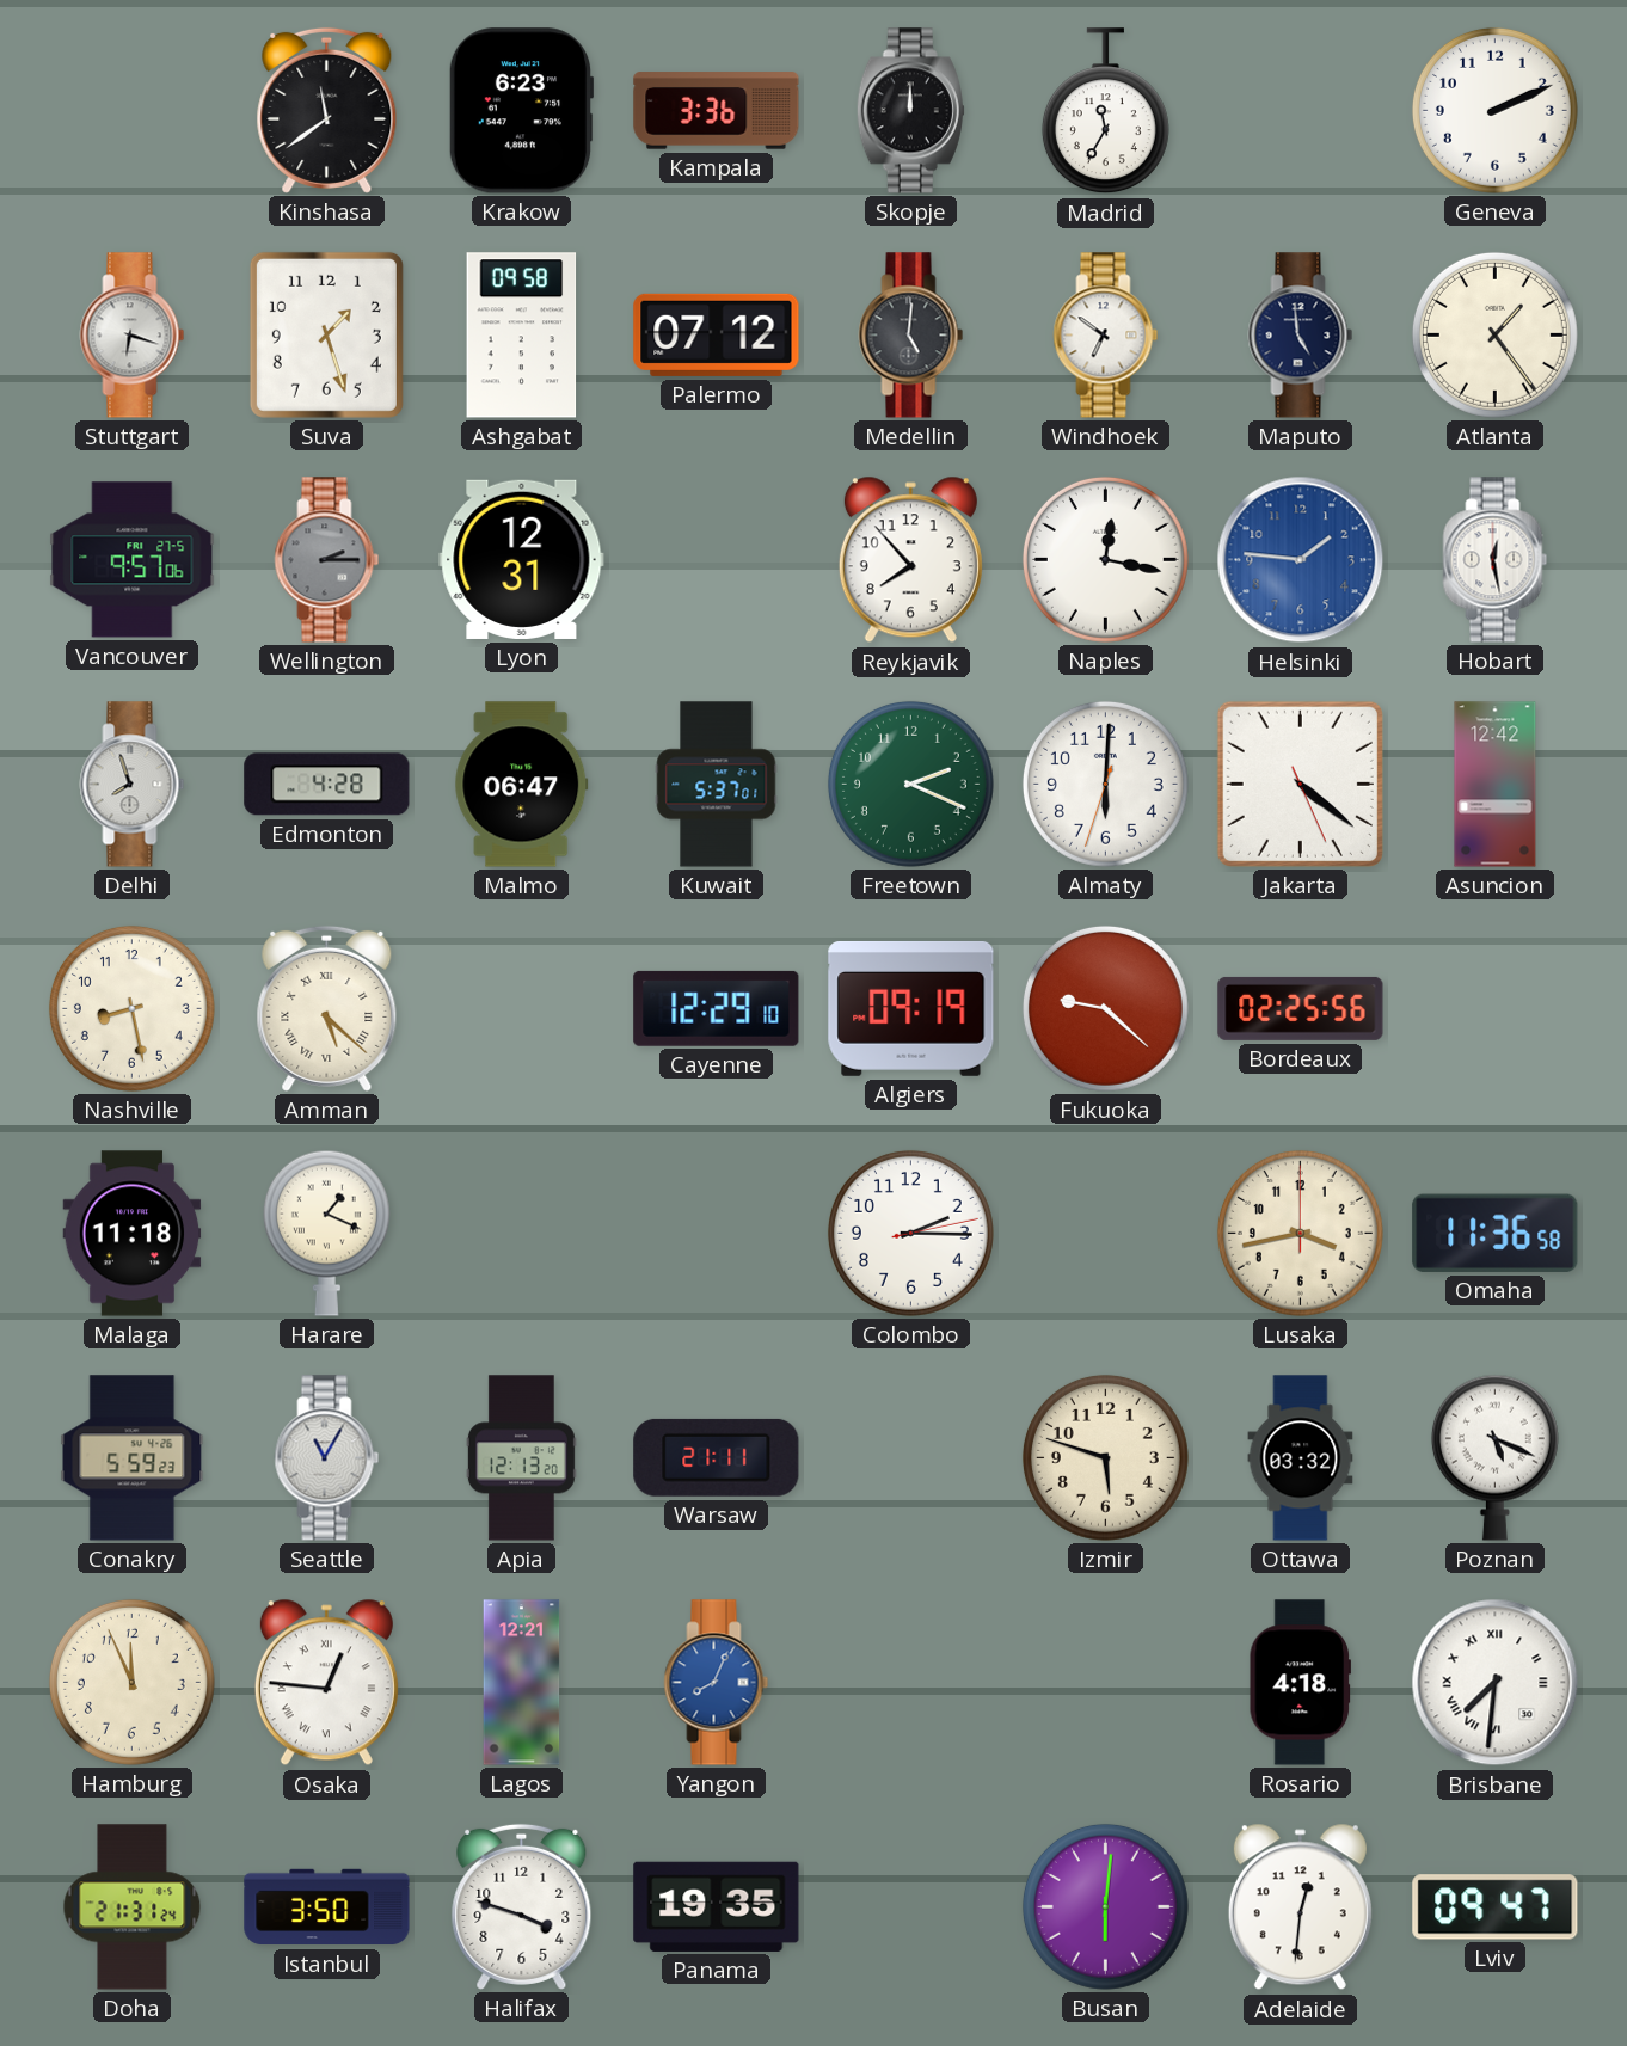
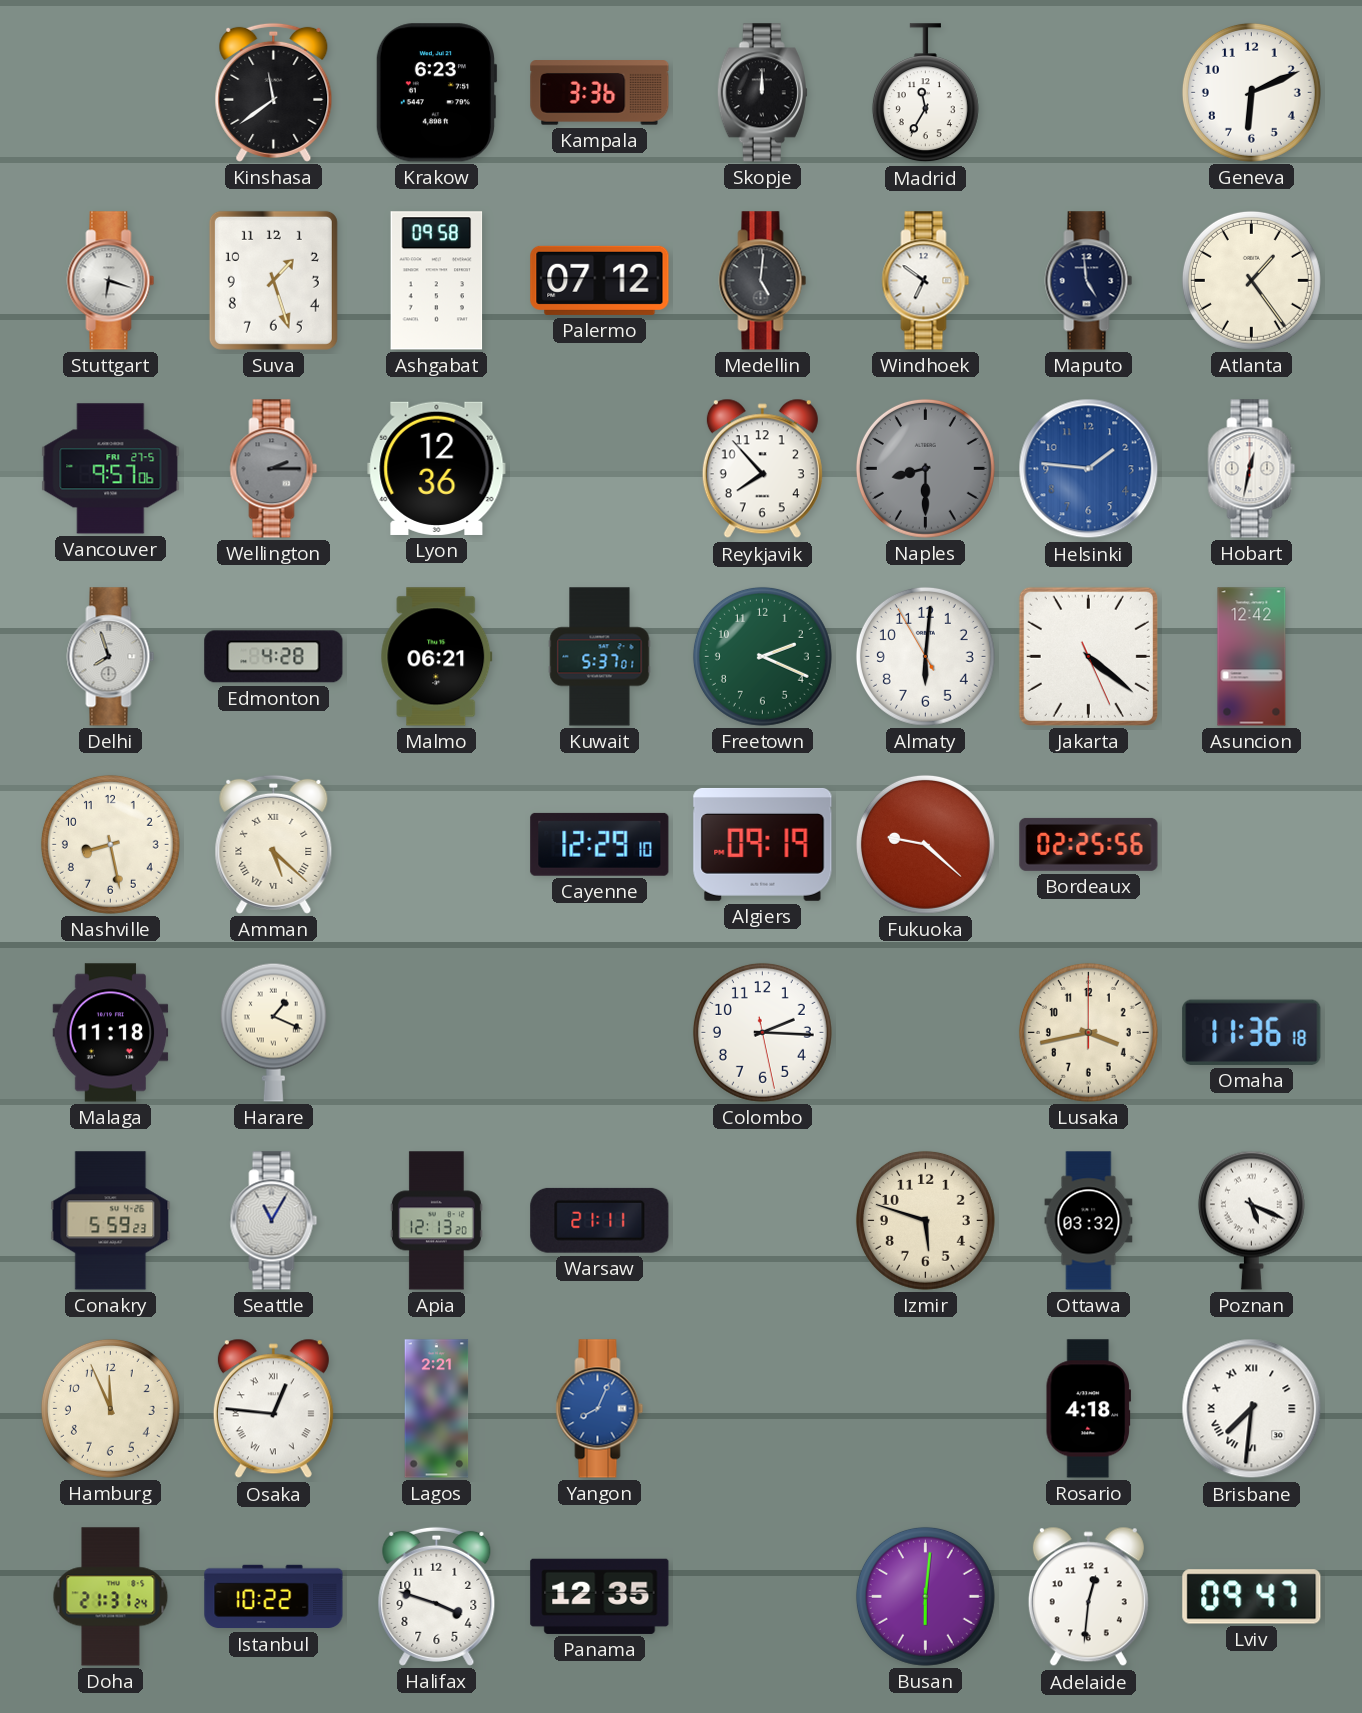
Geneva: 2:11 -> 6:11
Lyon: 12:31 -> 12:36
Naples: 12:17 -> 8:30
Naples dial: white -> grey
Hobart: 12:28 -> 12:32
Malmo: 06:47 -> 06:21
Almaty: 6:00:33 -> 6:00:55
Colombo: 2:15:13 -> 2:15:28
Omaha: 11:36:58 -> 11:36:18
Lagos: 12:21 -> 2:21
Istanbul: 3:50 -> 10:22
Panama: 19:35 -> 12:35
